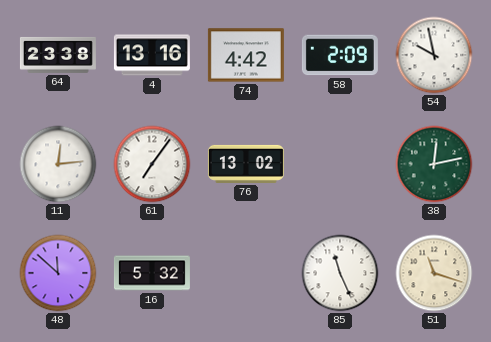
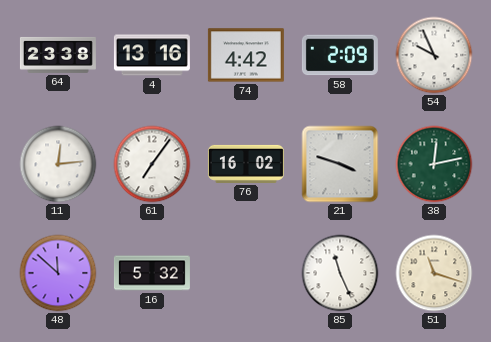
54: 9:58 -> 9:56
76: 13:02 -> 16:02
21: none -> 3:48
